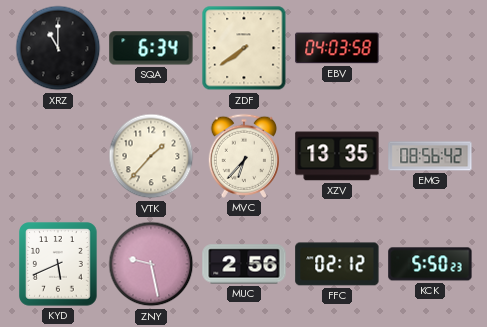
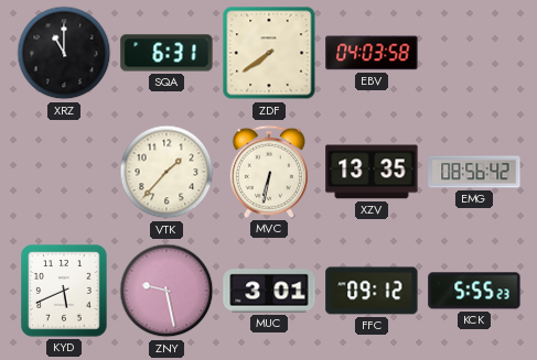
SQA: 6:34 -> 6:31
MVC: 6:37 -> 6:32
MUC: 2:56 -> 3:01
FFC: 02:12 -> 09:12
KCK: 5:50 -> 5:55
